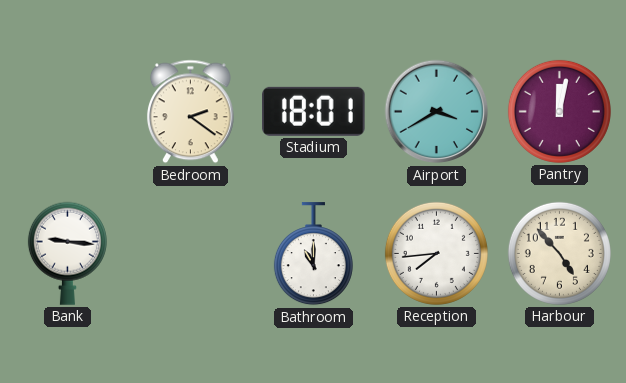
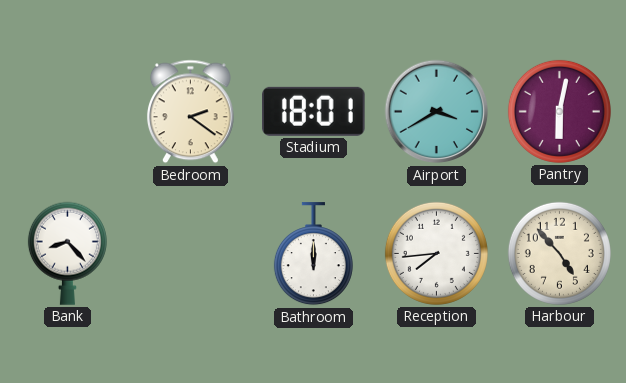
Pantry: 12:02 -> 6:02
Bank: 9:16 -> 8:23
Bathroom: 11:00 -> 12:00
